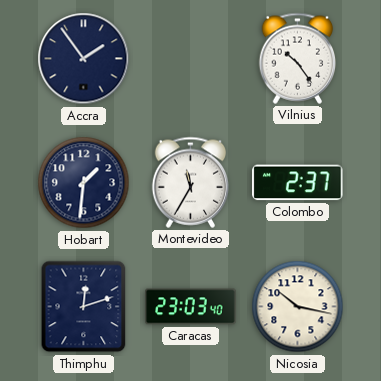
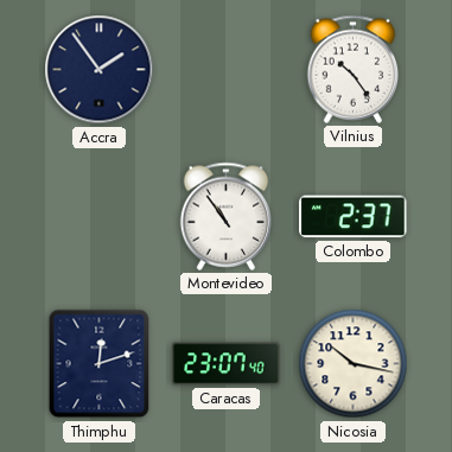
Hobart: 1:31 -> none
Montevideo: 11:35 -> 10:54
Caracas: 23:03 -> 23:07
